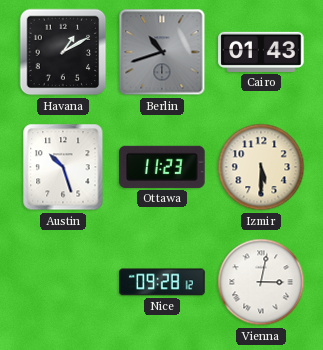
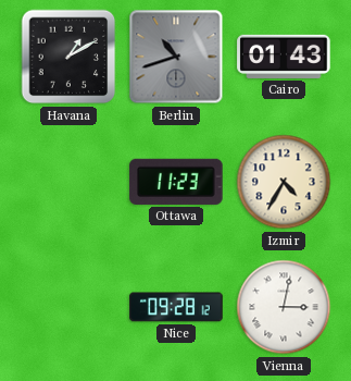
Austin: 10:27 -> none
Izmir: 5:30 -> 4:35
